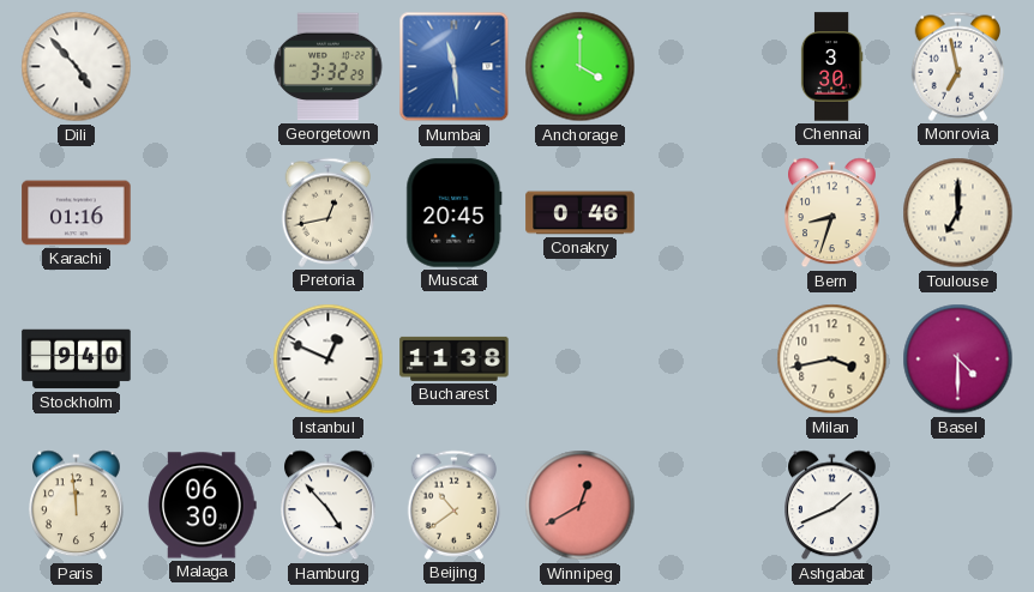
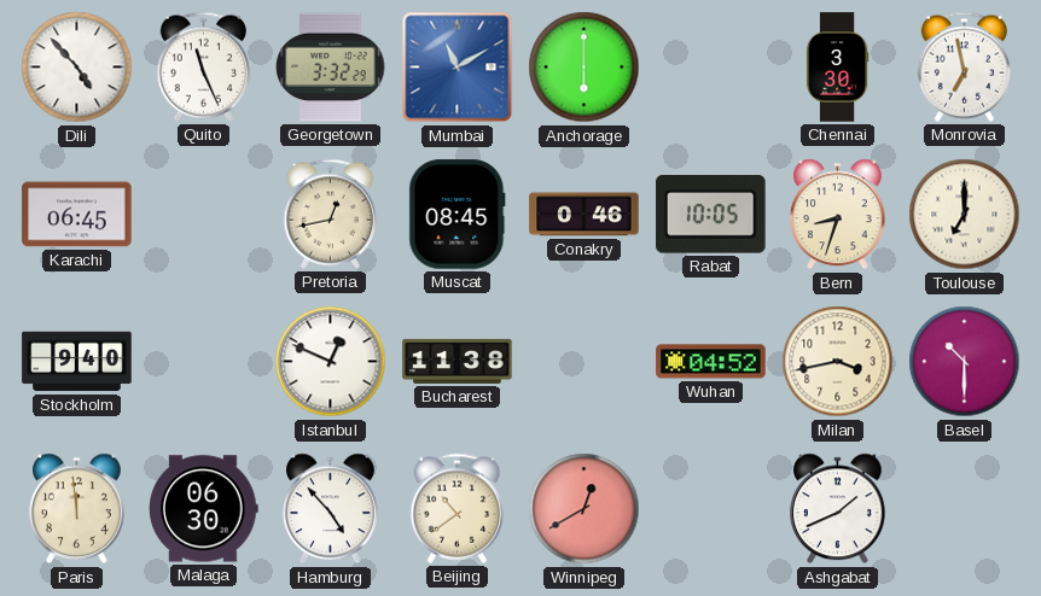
Quito: none -> 11:26
Mumbai: 11:29 -> 11:10
Anchorage: 4:00 -> 6:00
Karachi: 01:16 -> 06:45
Muscat: 20:45 -> 08:45
Rabat: none -> 10:05
Wuhan: none -> 04:52
Basel: 4:30 -> 10:30
